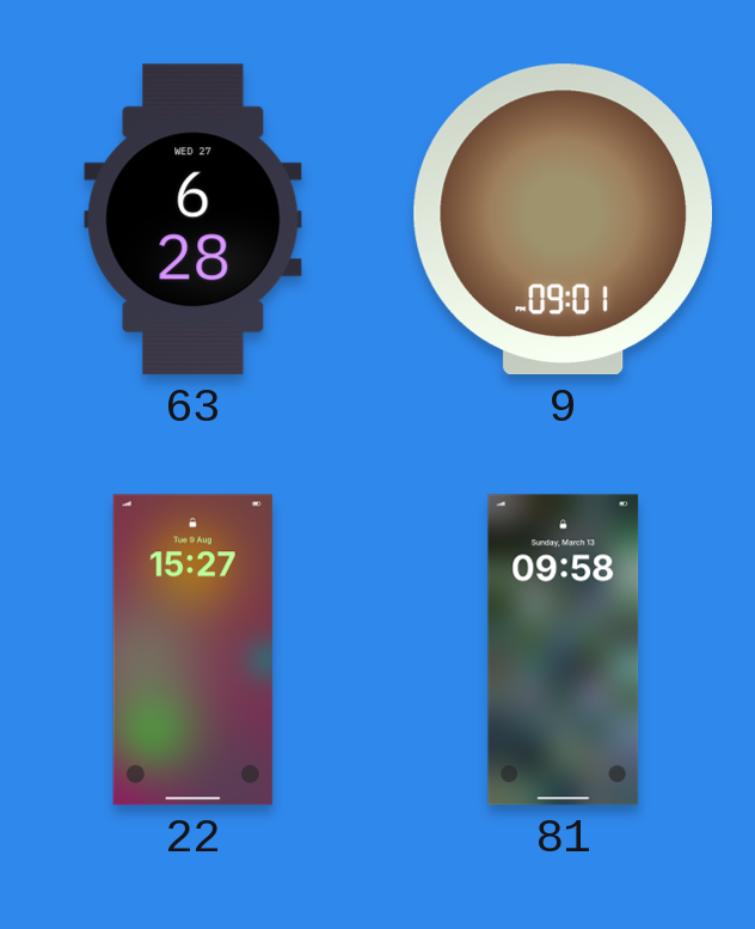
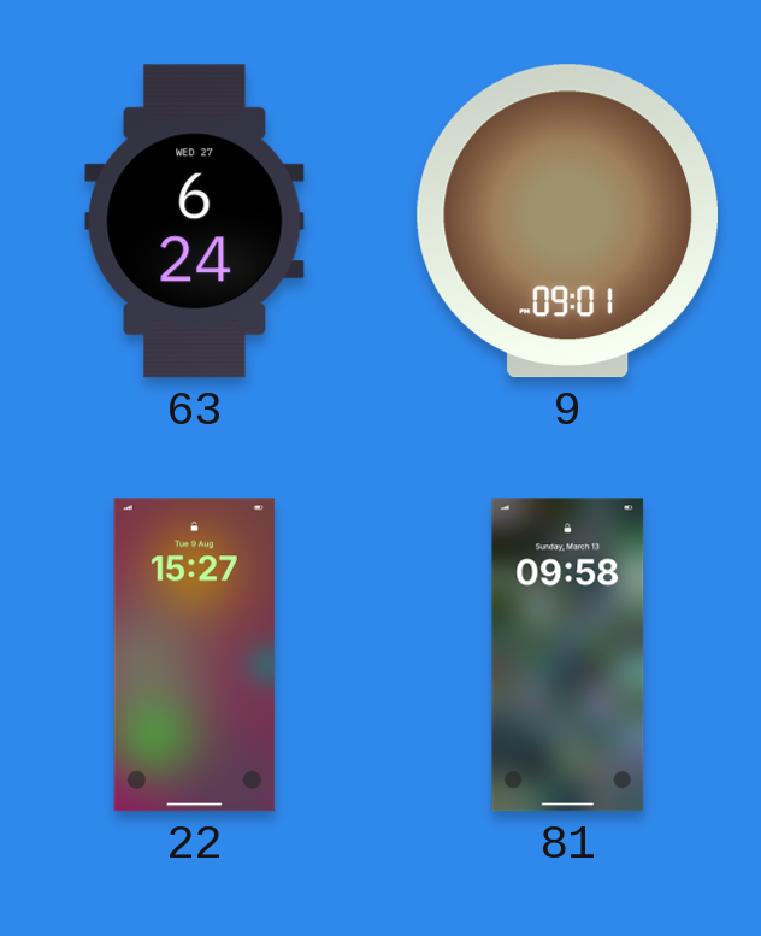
63: 6:28 -> 6:24
